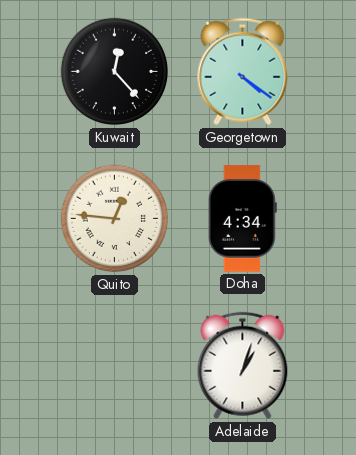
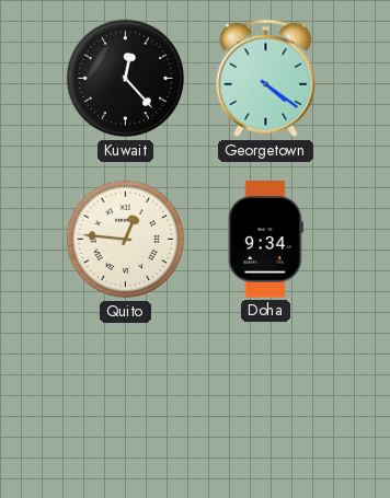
Doha: 4:34 -> 9:34
Adelaide: 1:03 -> none
